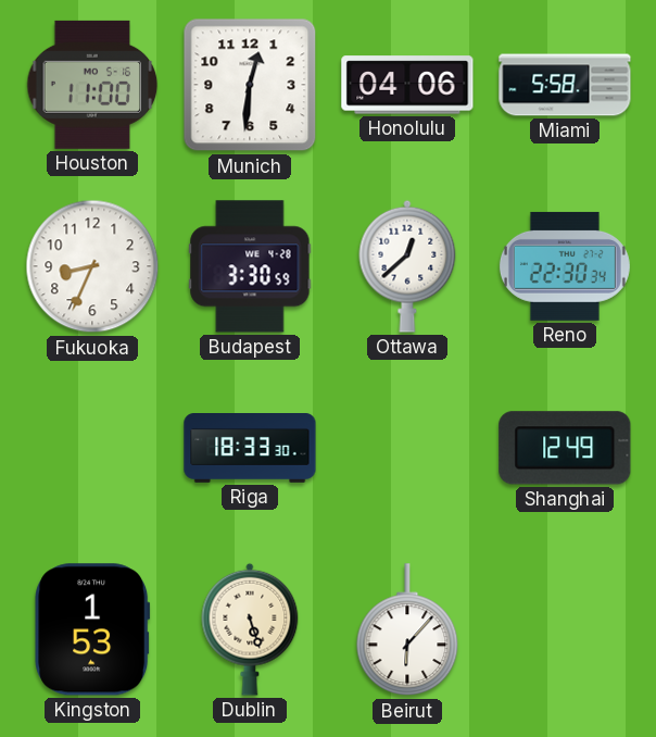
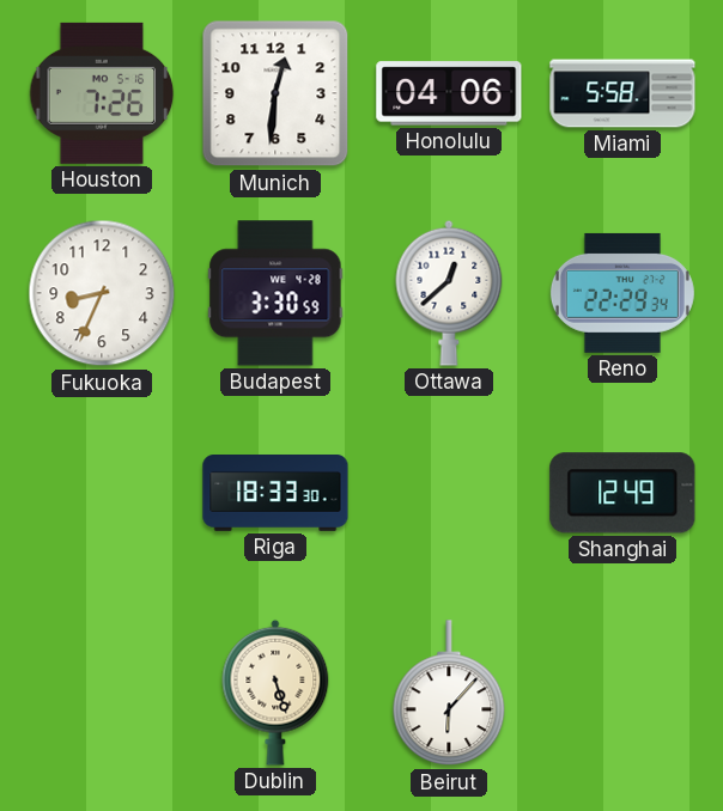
Houston: 11:00 -> 7:26
Reno: 22:30 -> 22:29
Kingston: 1:53 -> none
